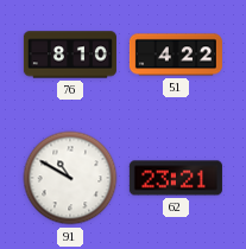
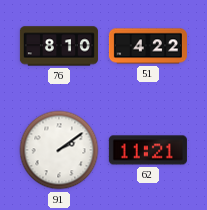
91: 10:50 -> 2:09
62: 23:21 -> 11:21
